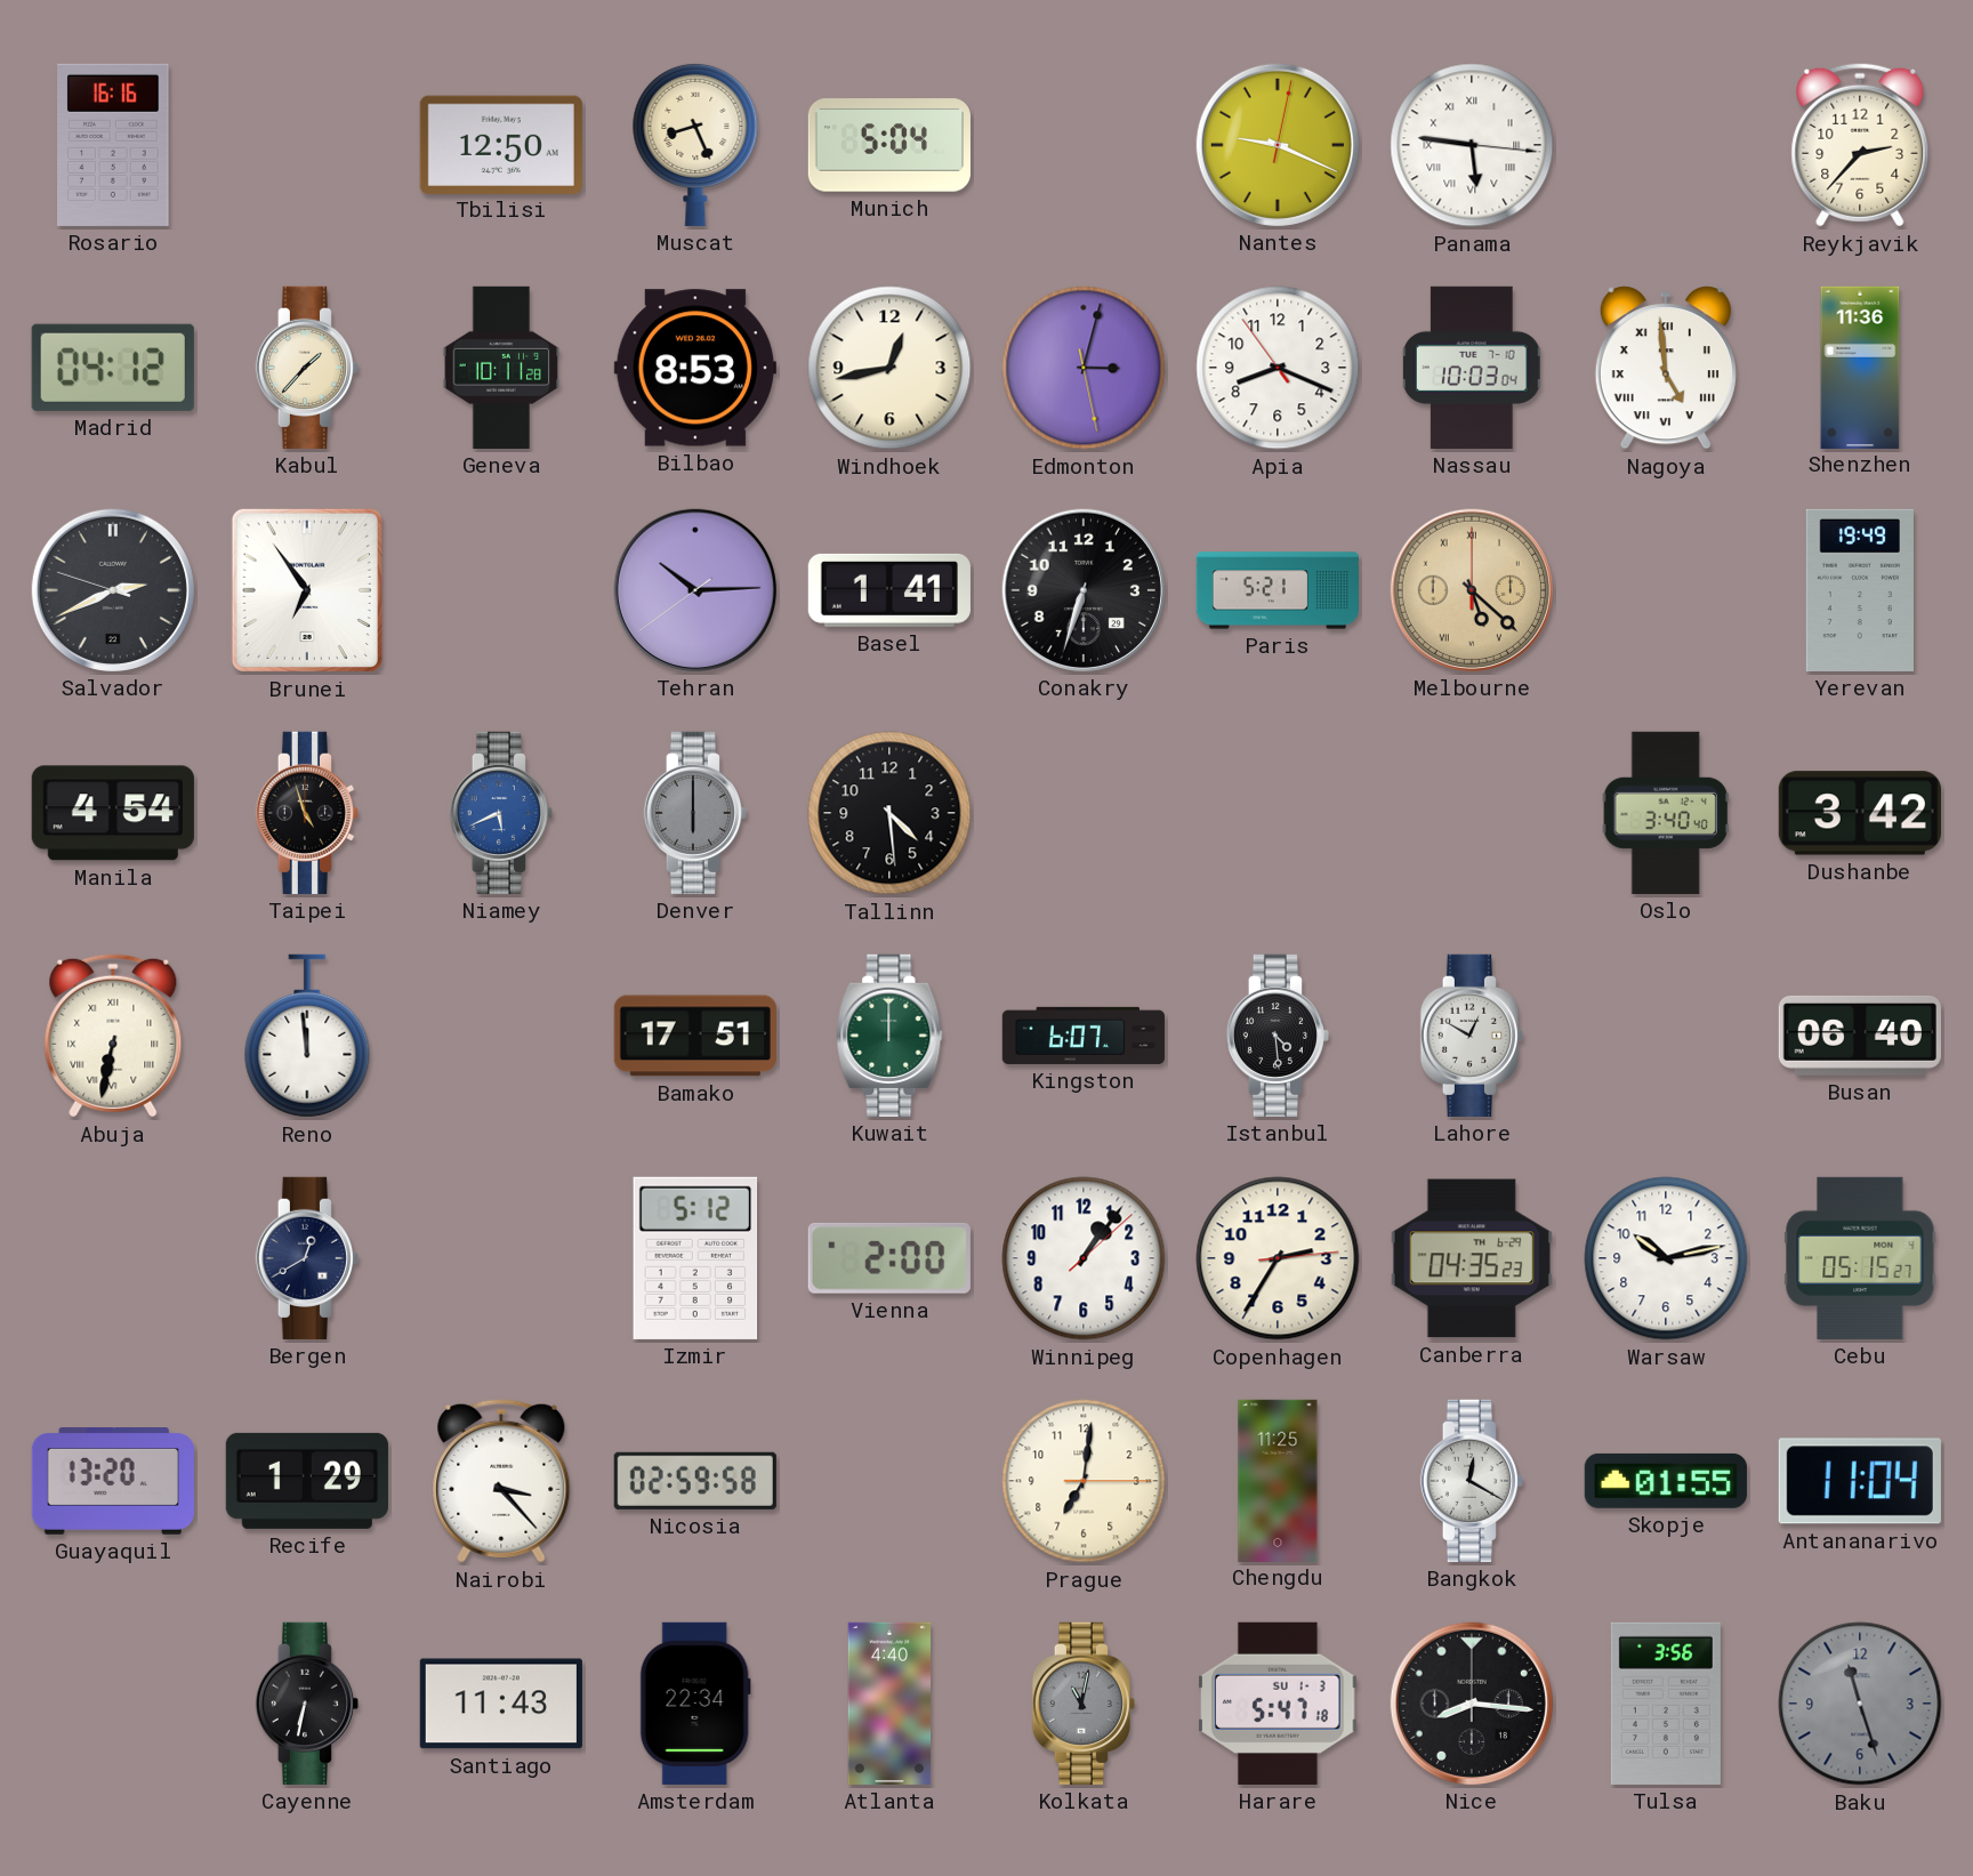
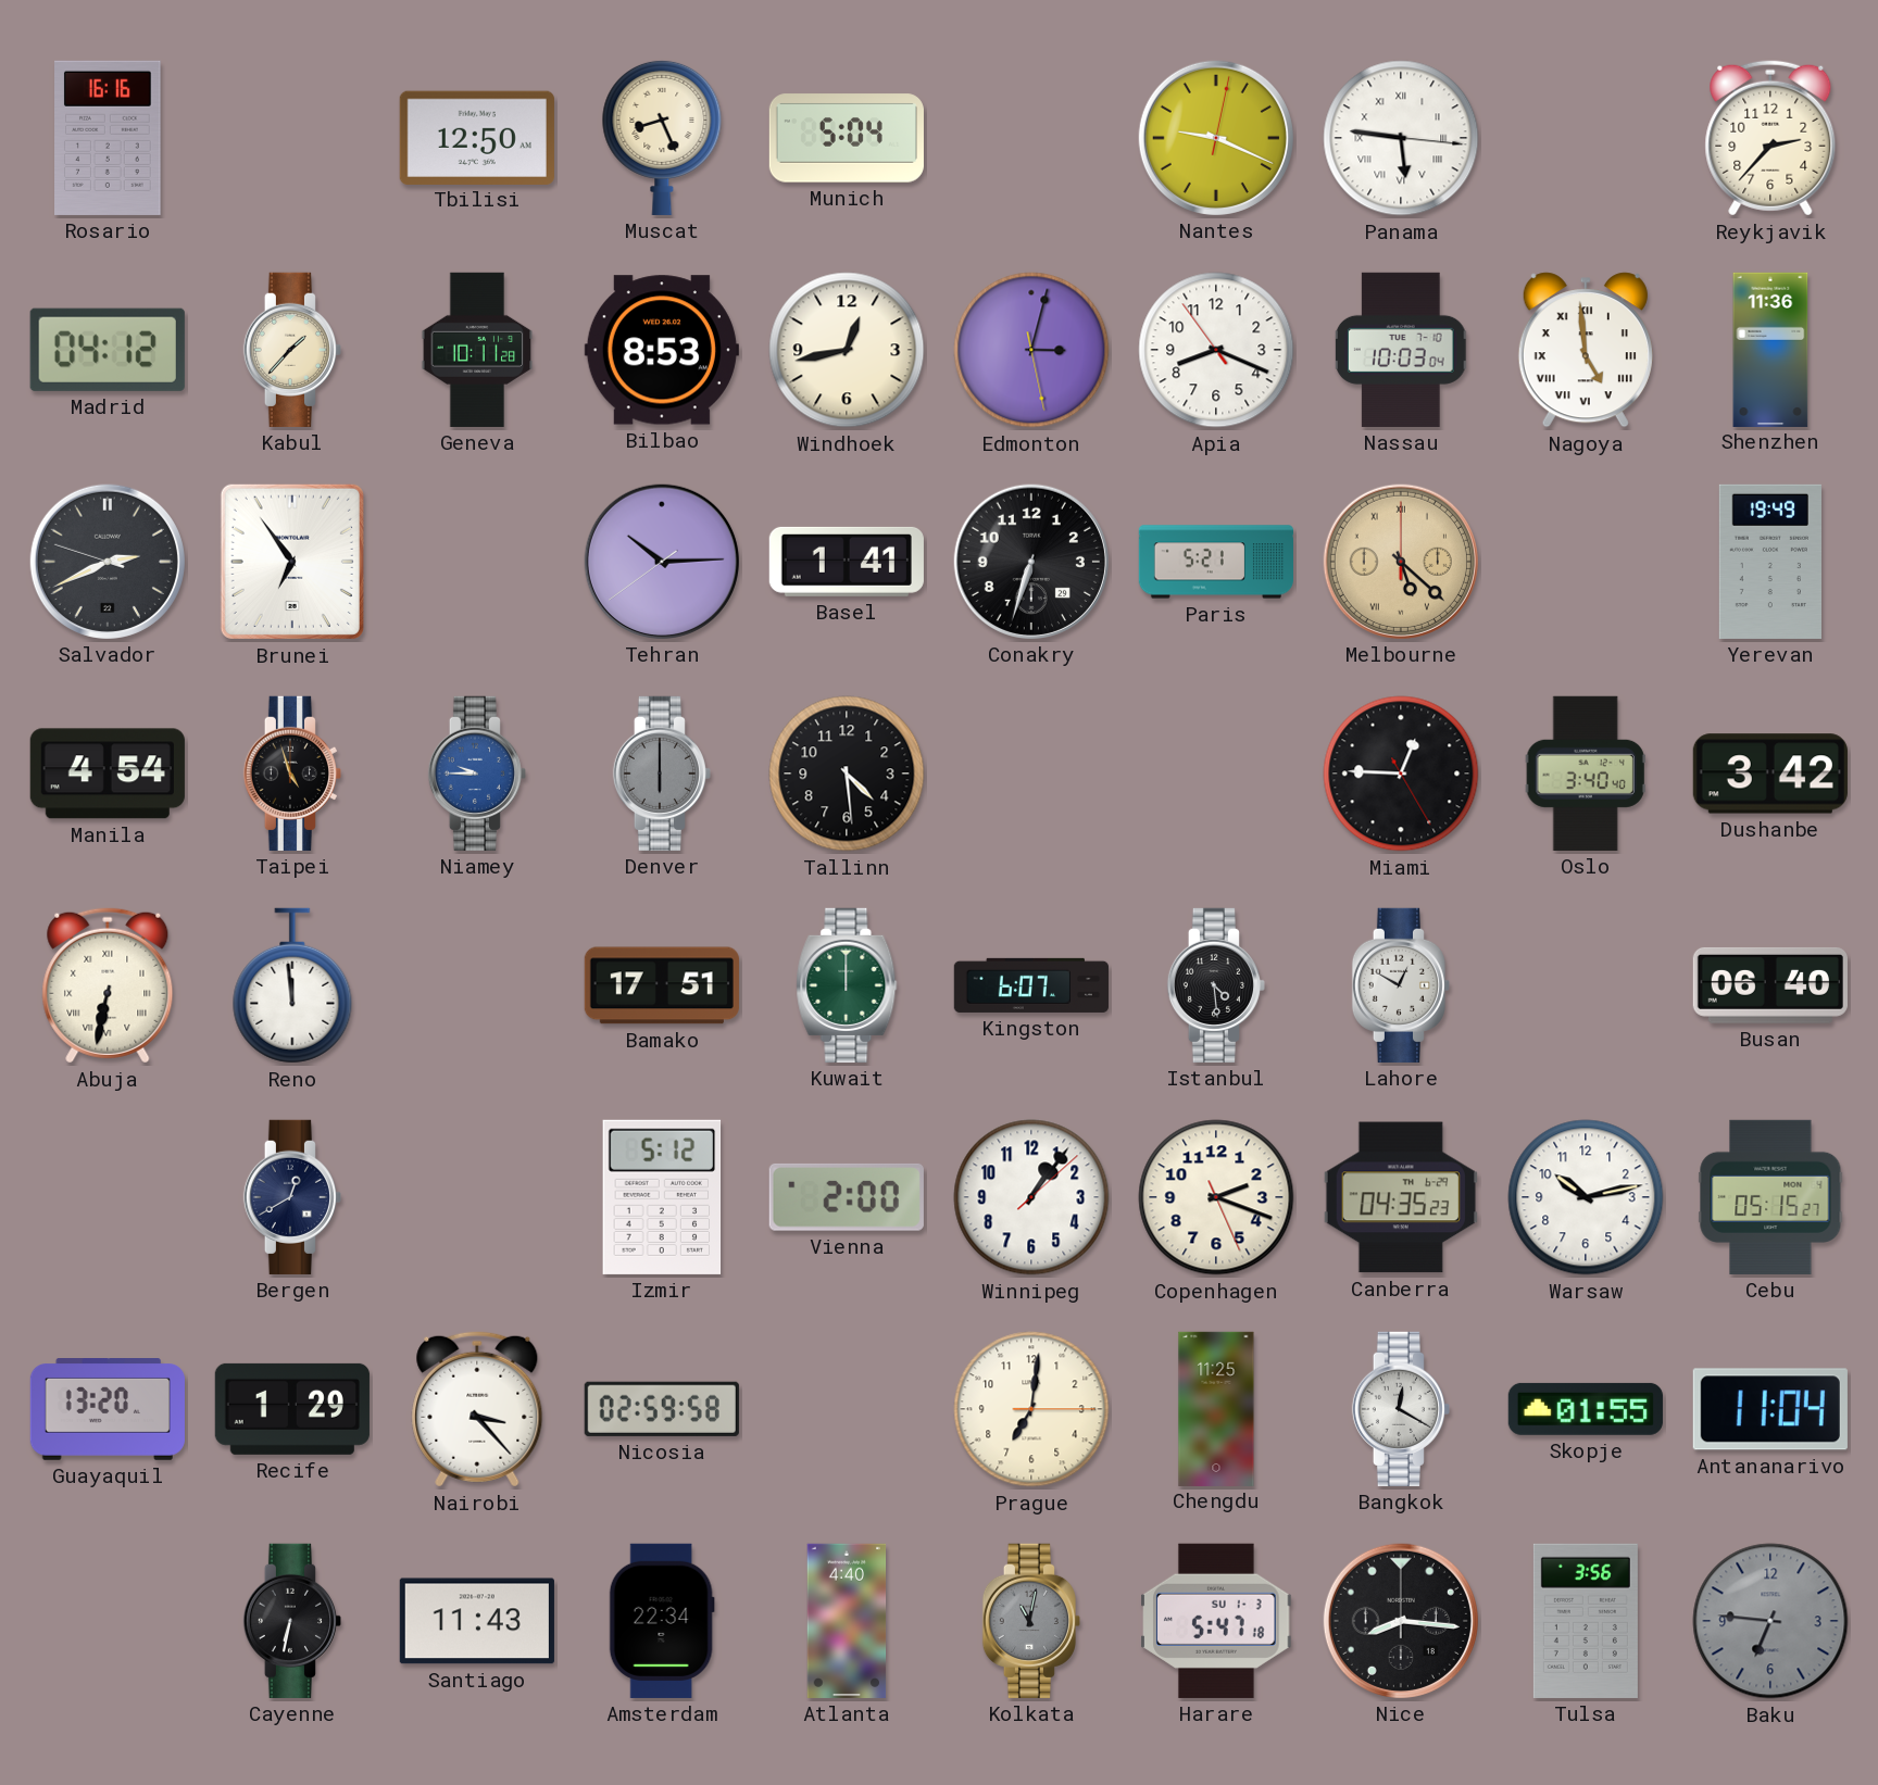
Niamey: 5:41 -> 9:45
Miami: none -> 12:45
Copenhagen: 2:35 -> 2:18
Baku: 11:27 -> 6:46
